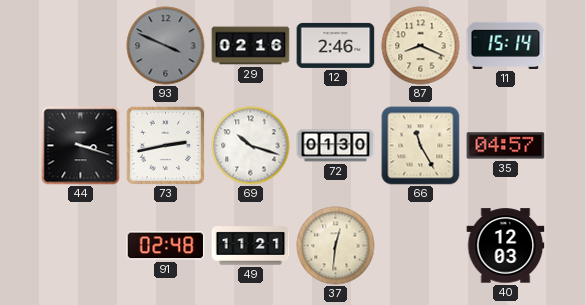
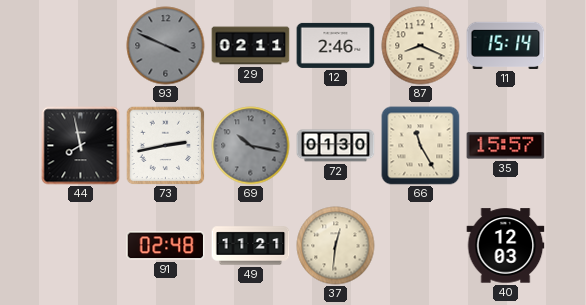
29: 02:16 -> 02:11
44: 3:18 -> 7:58
69: 10:18 -> 10:17
69 dial: white -> grey
35: 04:57 -> 15:57
